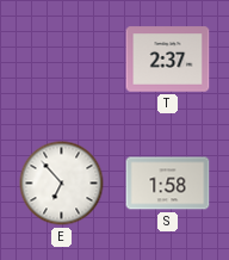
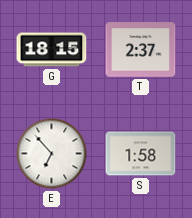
G: none -> 18:15
